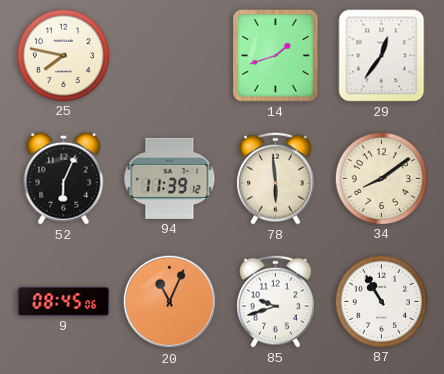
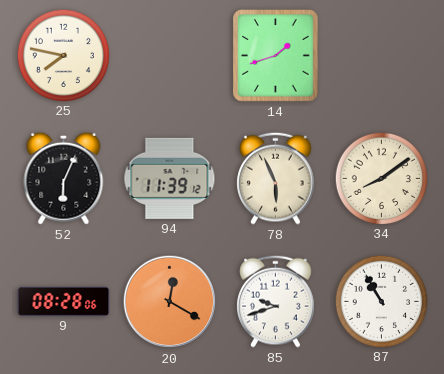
29: 12:36 -> none
78: 5:59 -> 5:56
9: 08:45 -> 08:28
20: 11:04 -> 12:20
